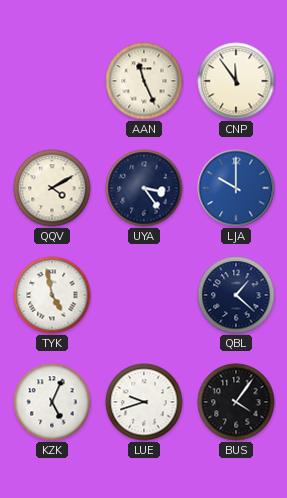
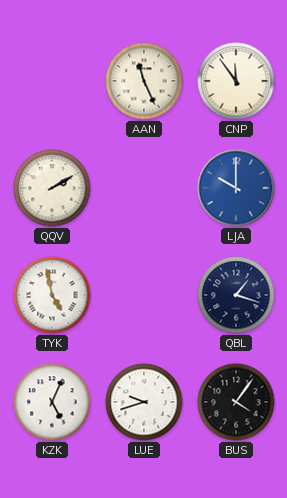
QQV: 4:10 -> 2:10
UYA: 3:24 -> none
QBL: 1:22 -> 1:18
